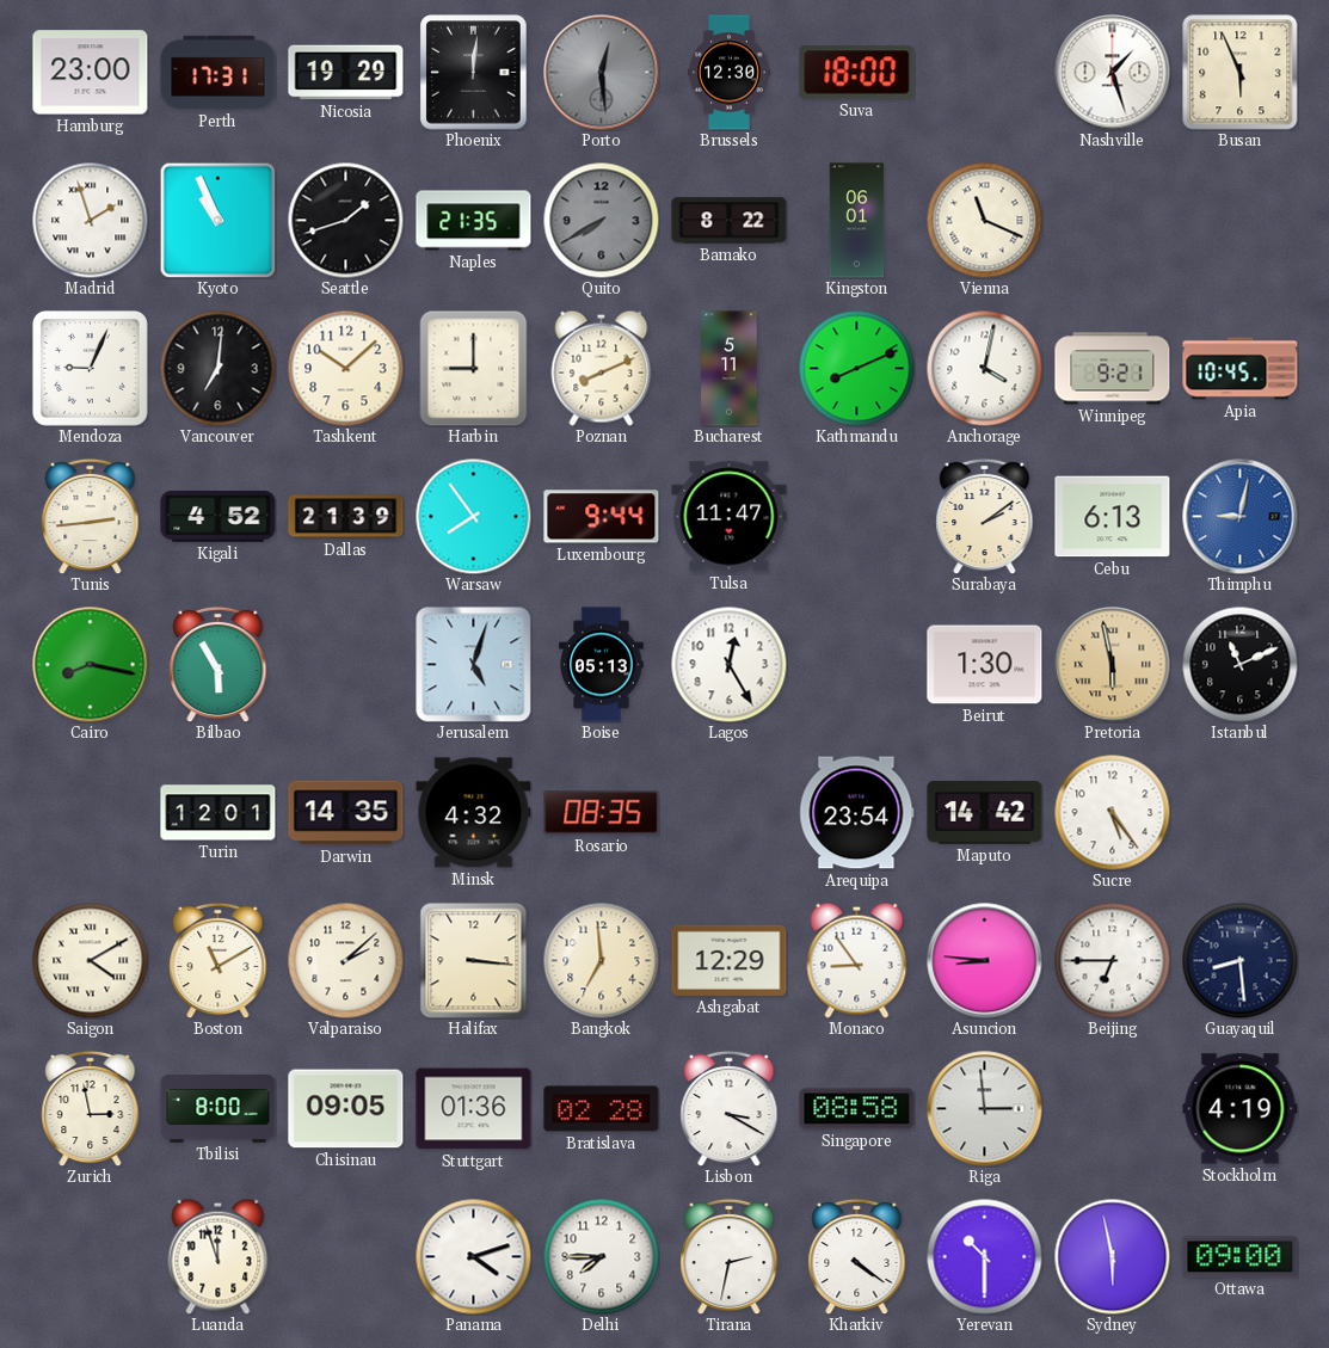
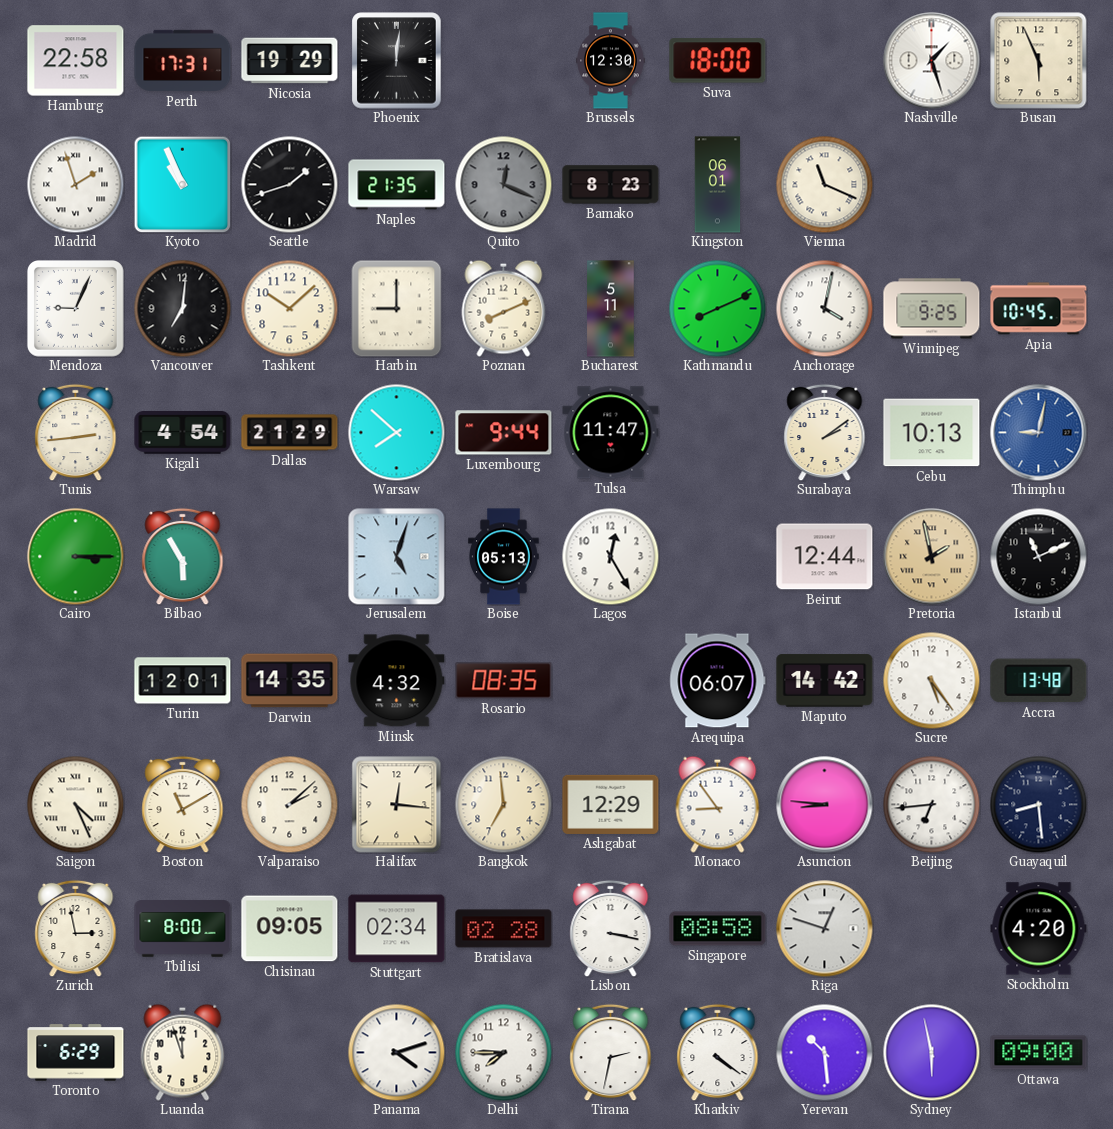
Hamburg: 23:00 -> 22:58
Porto: 12:29 -> none
Quito: 7:40 -> 12:19
Bamako: 8:22 -> 8:23
Winnipeg: 9:21 -> 9:25
Kigali: 4:52 -> 4:54
Dallas: 21:39 -> 21:29
Warsaw: 7:54 -> 7:52
Cebu: 6:13 -> 10:13
Cairo: 8:17 -> 3:15
Beirut: 1:30 -> 12:44
Pretoria: 5:58 -> 1:58
Arequipa: 23:54 -> 06:07
Accra: none -> 13:48
Saigon: 4:10 -> 4:26
Halifax: 3:16 -> 12:16
Beijing: 6:45 -> 6:44
Stuttgart: 01:36 -> 02:34
Lisbon: 3:20 -> 3:17
Riga: 2:59 -> 12:48
Stockholm: 4:19 -> 4:20
Toronto: none -> 6:29
Yerevan: 10:30 -> 10:29
